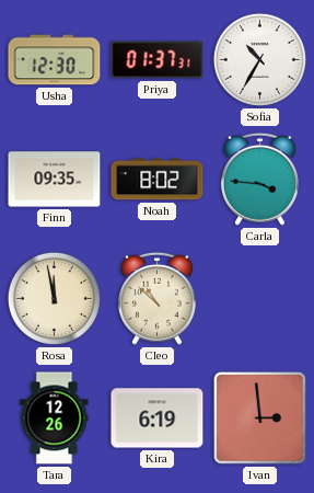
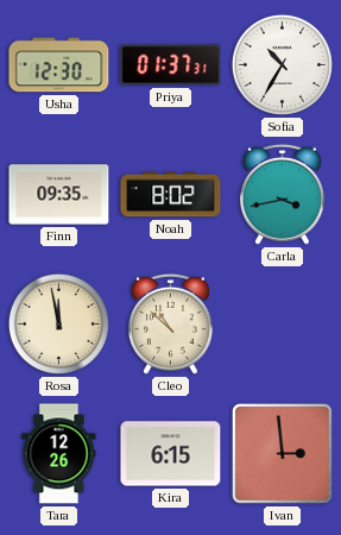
Carla: 3:46 -> 3:43
Kira: 6:19 -> 6:15
